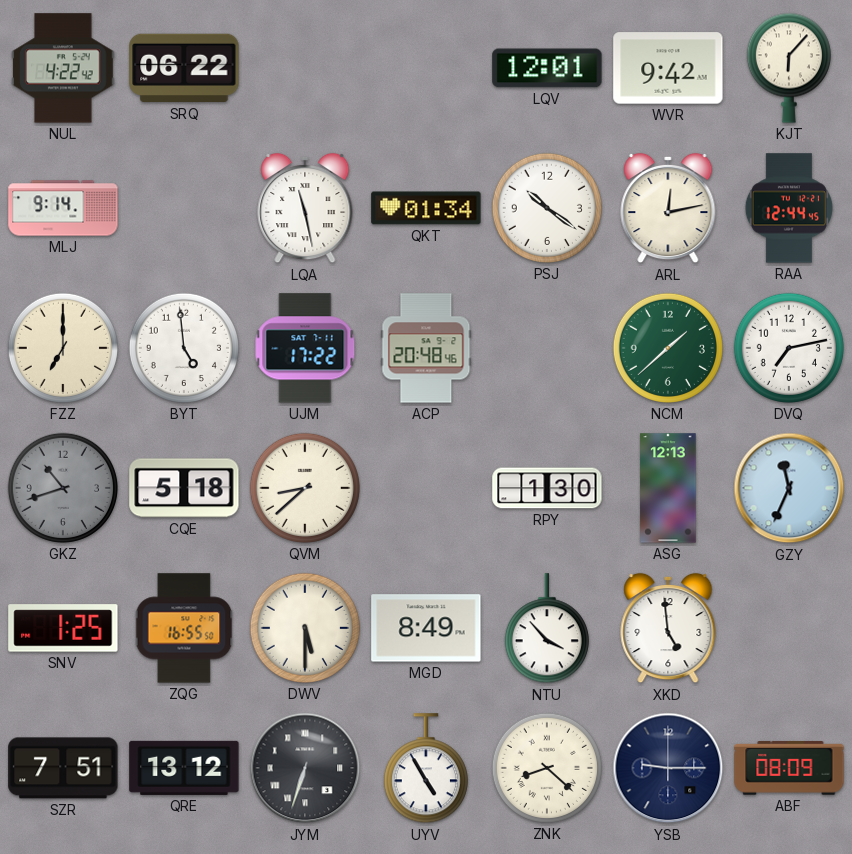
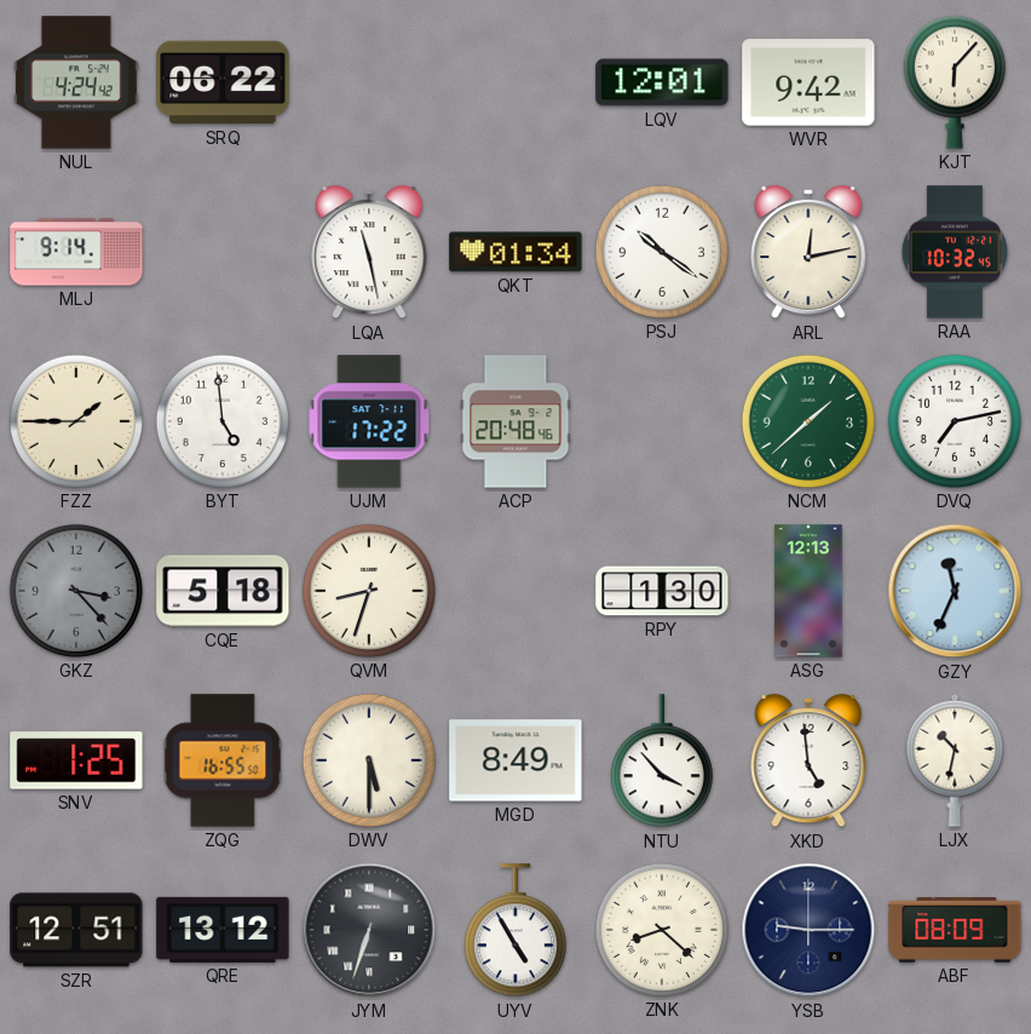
NUL: 4:22 -> 4:24
RAA: 12:44 -> 10:32
FZZ: 7:00 -> 1:45
GKZ: 10:42 -> 3:23
QVM: 8:38 -> 8:33
LJX: none -> 10:32
SZR: 7:51 -> 12:51
